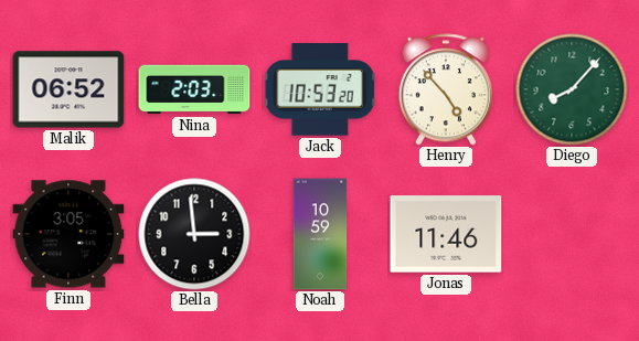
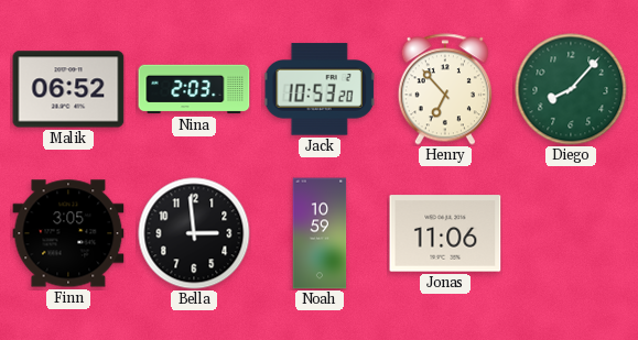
Henry: 4:53 -> 6:53
Jonas: 11:46 -> 11:06
